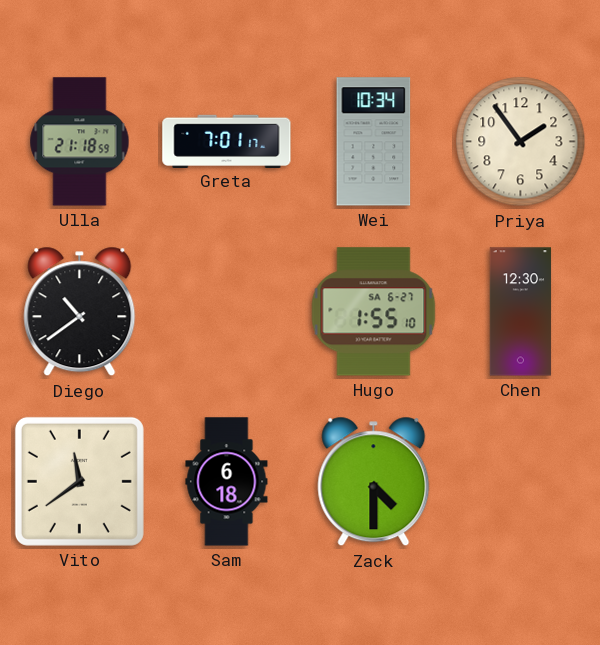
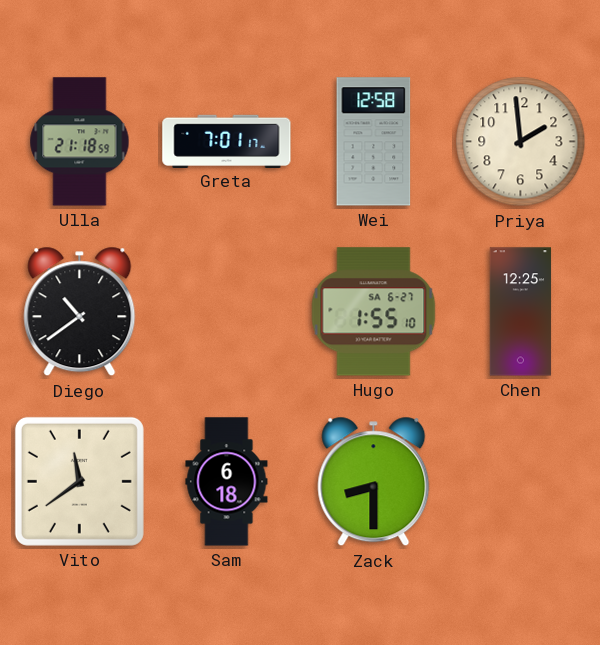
Wei: 10:34 -> 12:58
Priya: 1:54 -> 1:59
Chen: 12:30 -> 12:25
Zack: 4:30 -> 8:30
